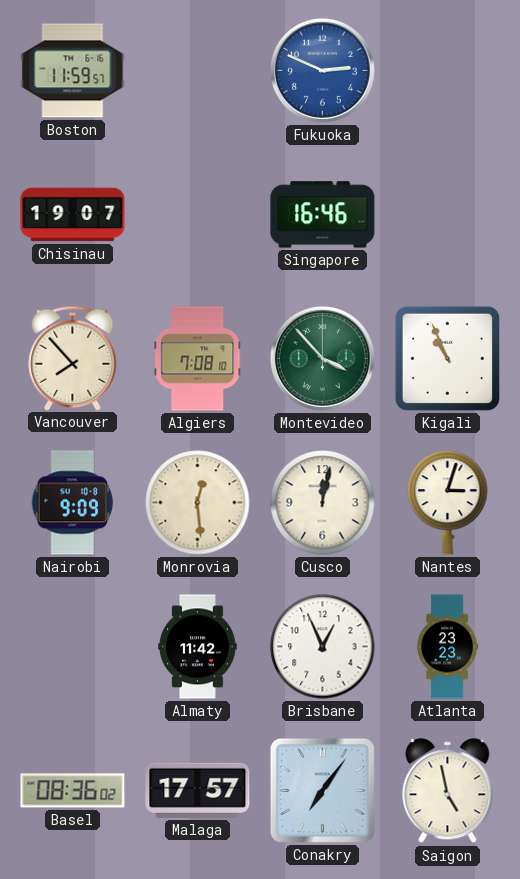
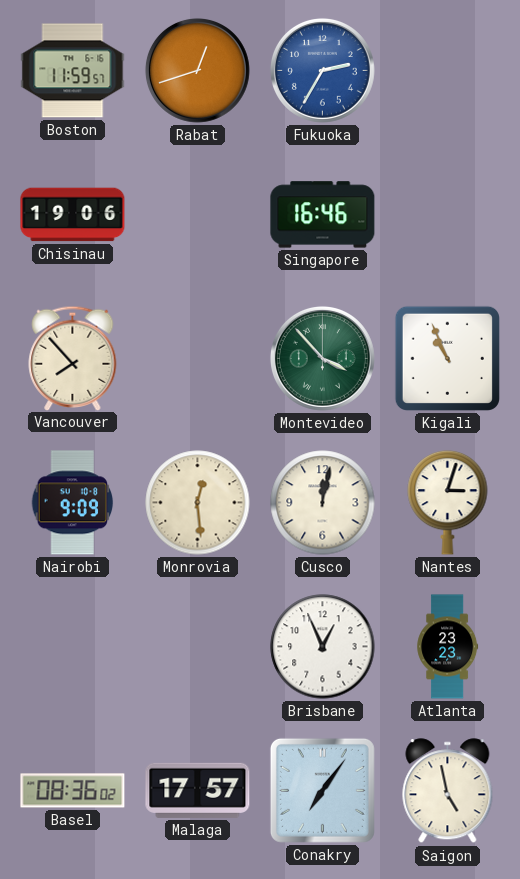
Rabat: none -> 12:42
Fukuoka: 2:49 -> 2:35
Chisinau: 19:07 -> 19:06
Algiers: 7:08 -> none
Almaty: 11:42 -> none
